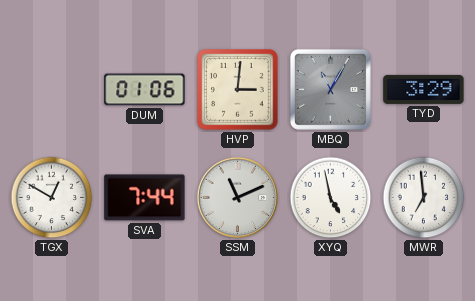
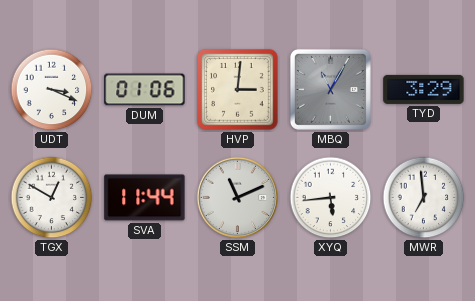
UDT: none -> 3:19
SVA: 7:44 -> 11:44
XYQ: 4:58 -> 5:44
